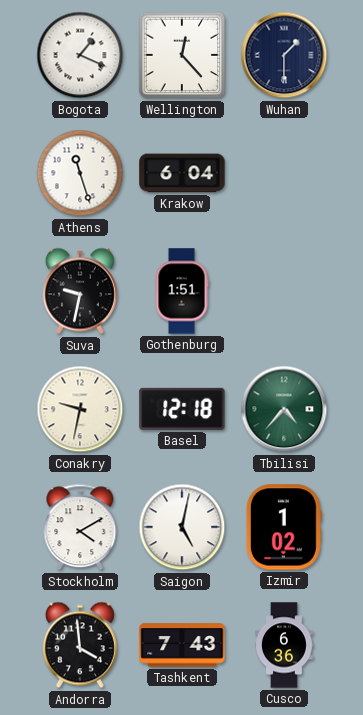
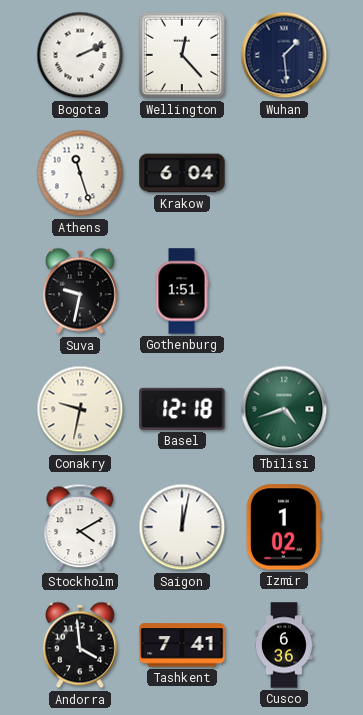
Bogota: 1:19 -> 2:11
Wuhan: 1:30 -> 1:29
Tbilisi: 4:37 -> 4:42
Saigon: 5:02 -> 12:02
Tashkent: 7:43 -> 7:41
